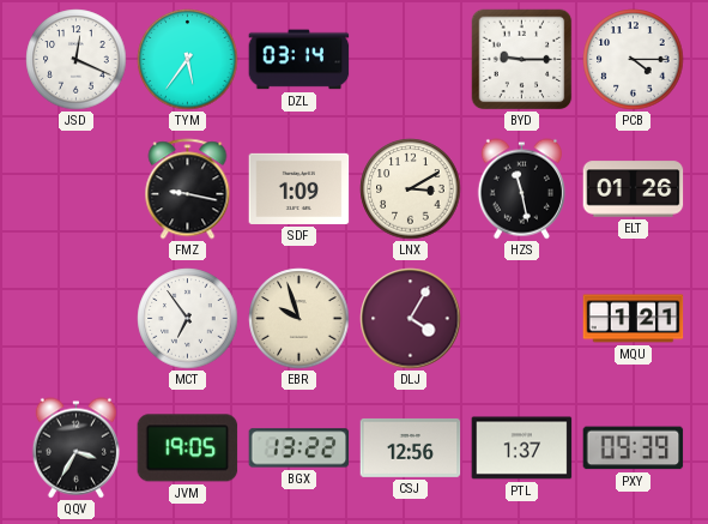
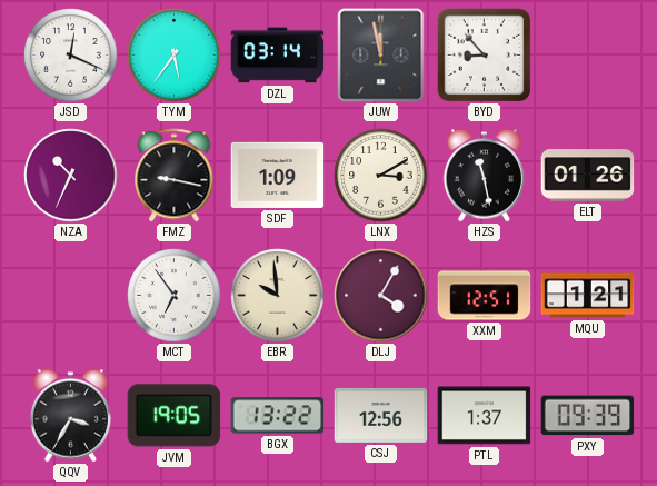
JUW: none -> 11:58
BYD: 9:15 -> 8:53
PCB: 4:15 -> none
NZA: none -> 10:34
EBR: 9:57 -> 9:59
XXM: none -> 12:51
